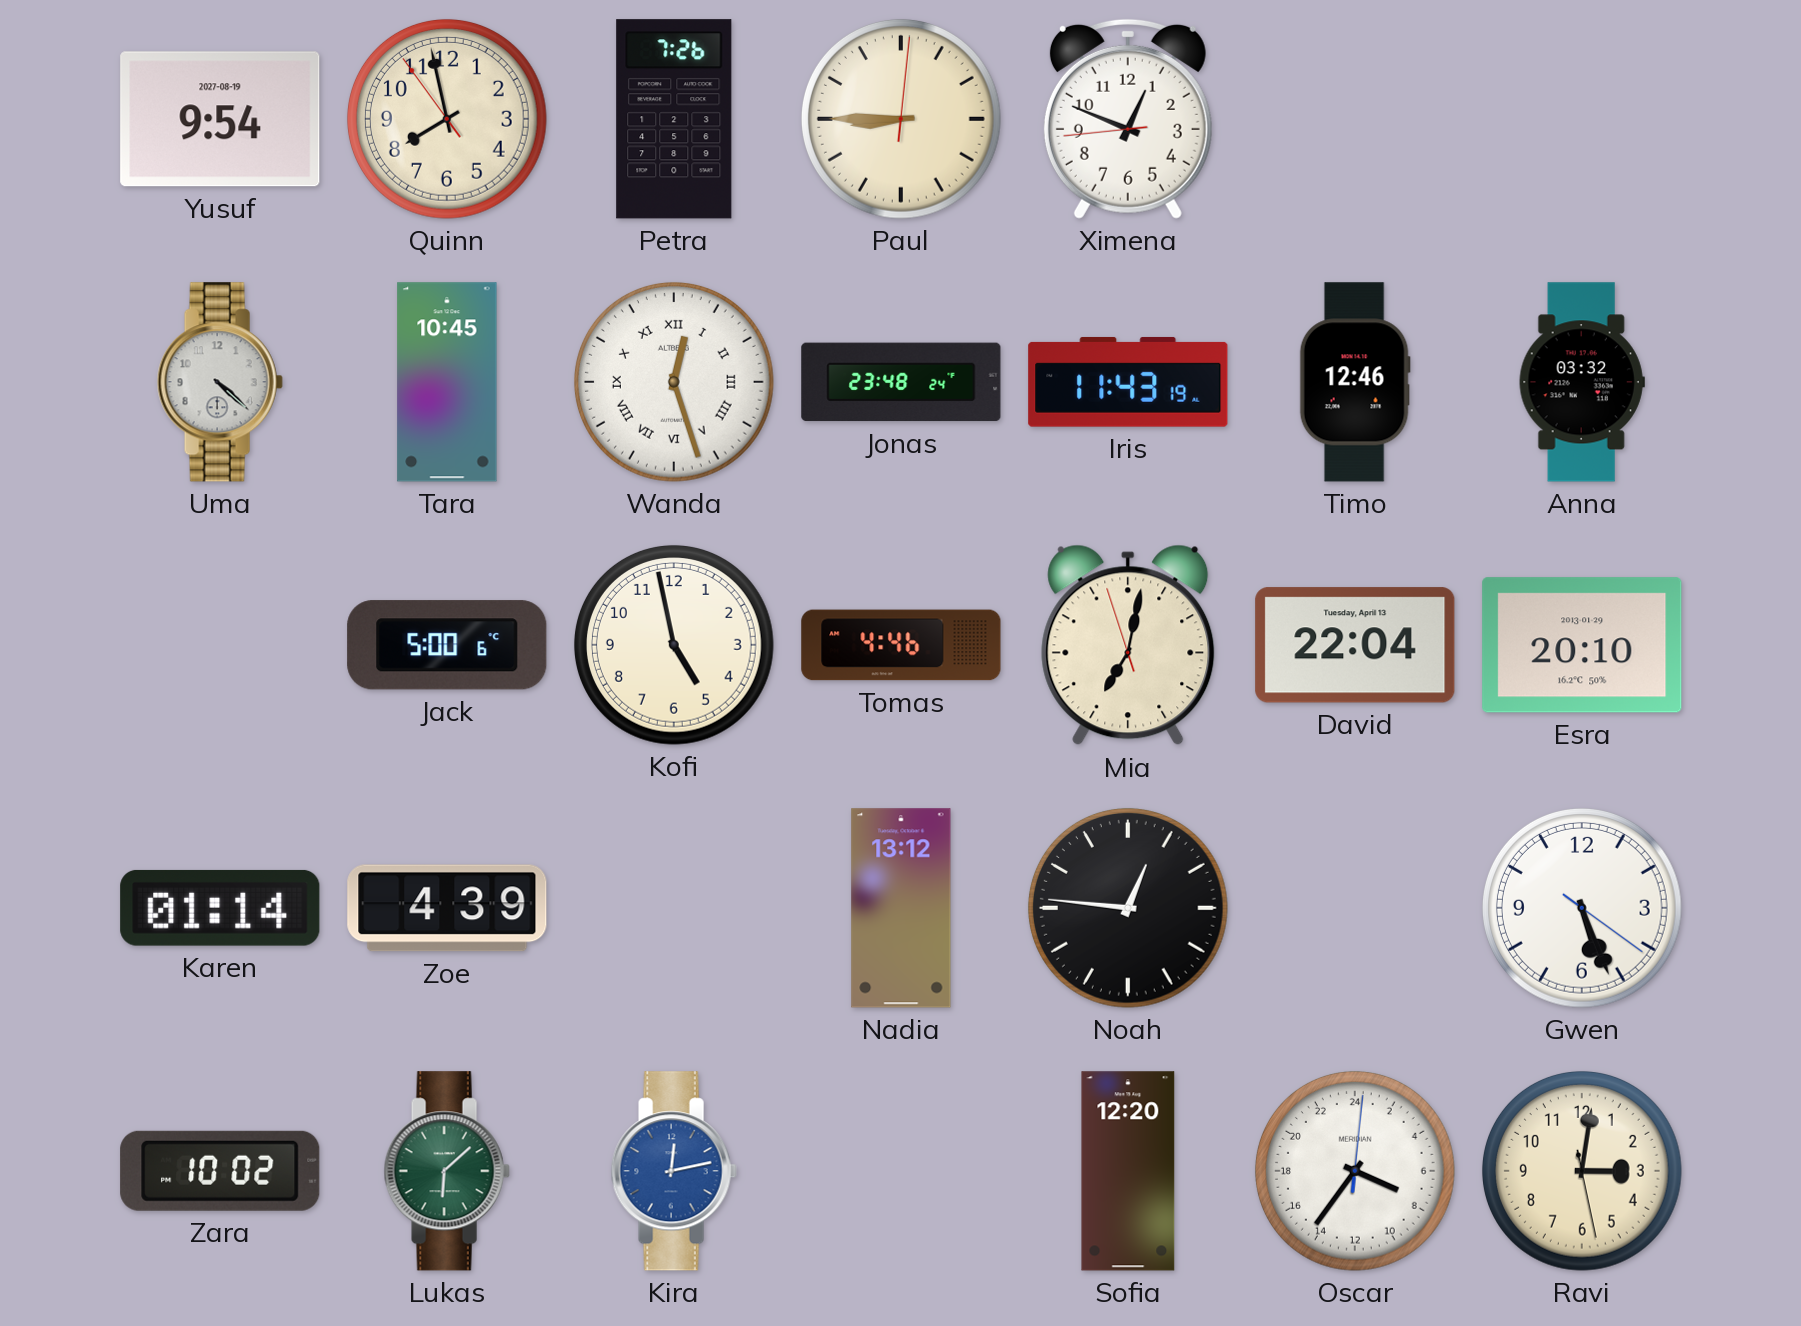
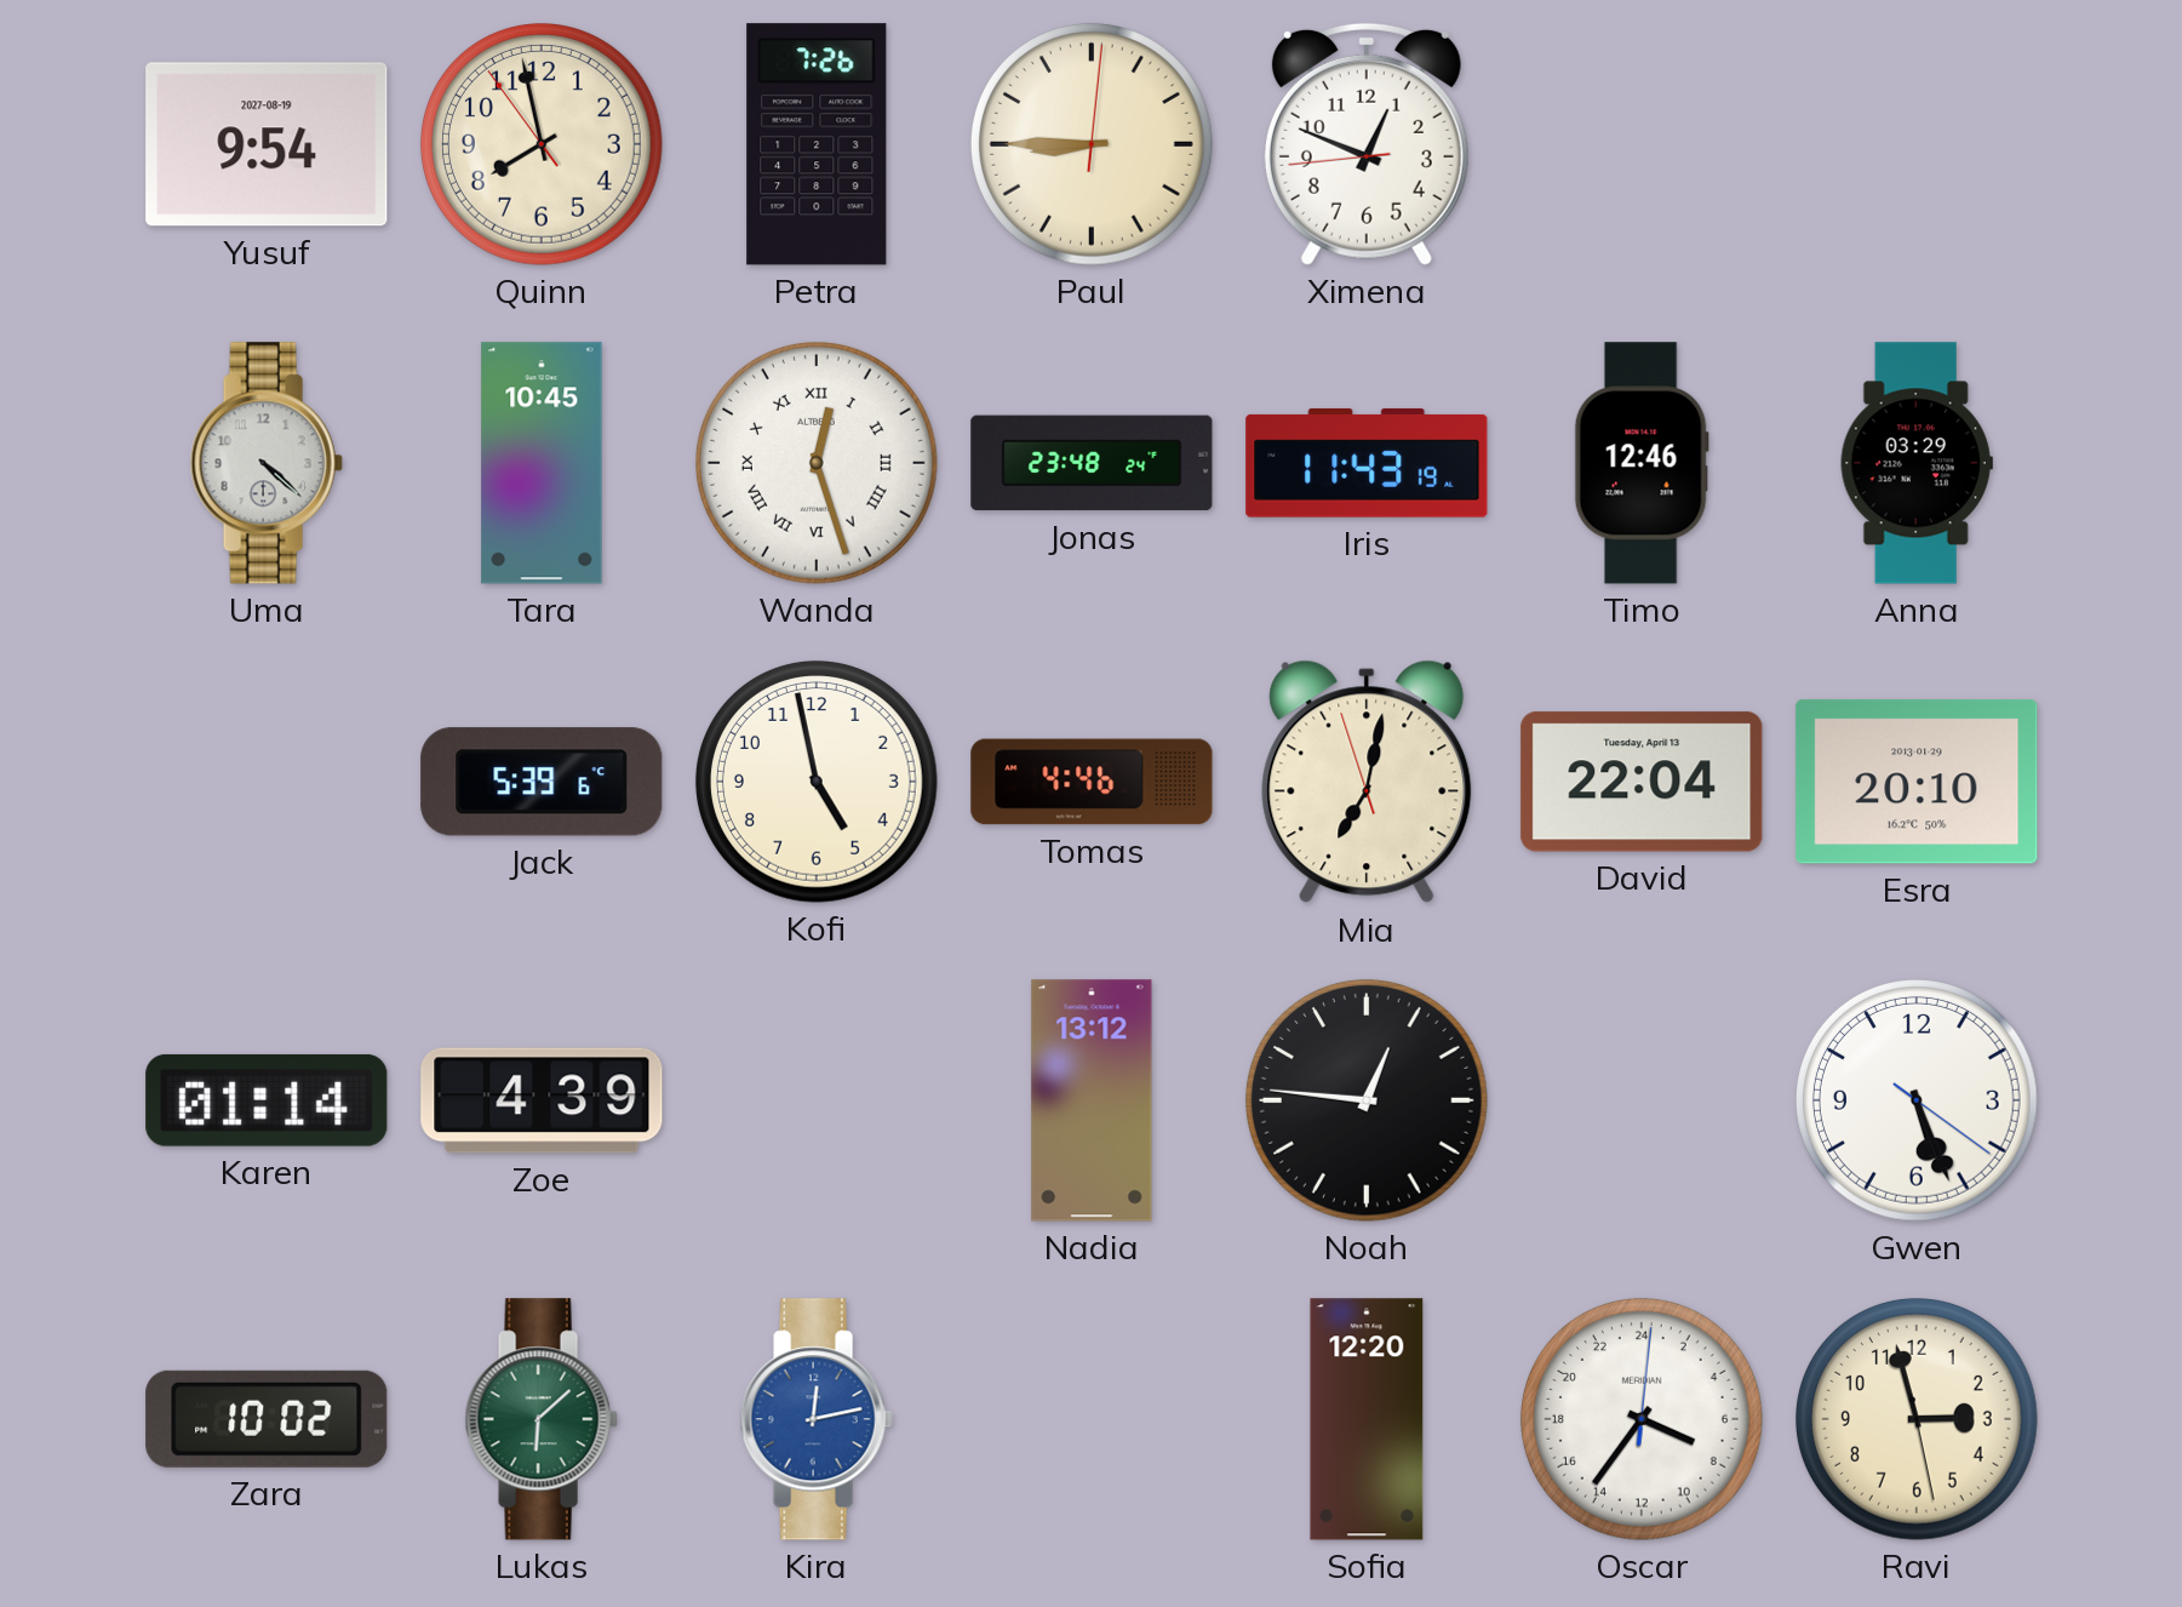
Anna: 03:32 -> 03:29
Jack: 5:00 -> 5:39
Ravi: 3:01 -> 2:57
